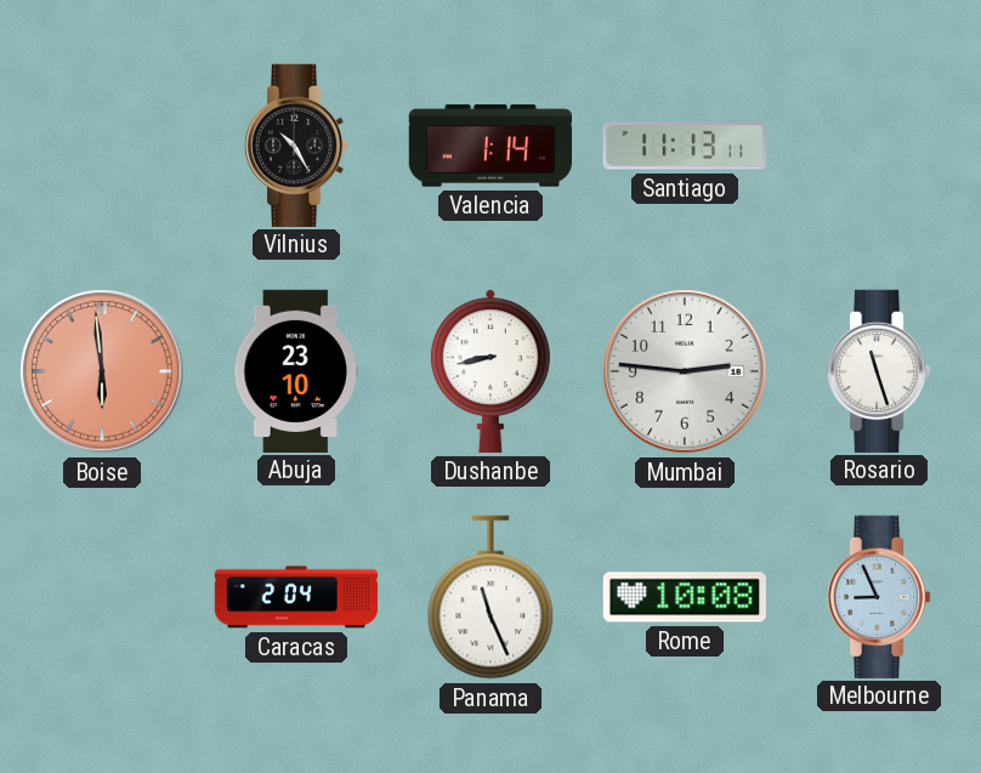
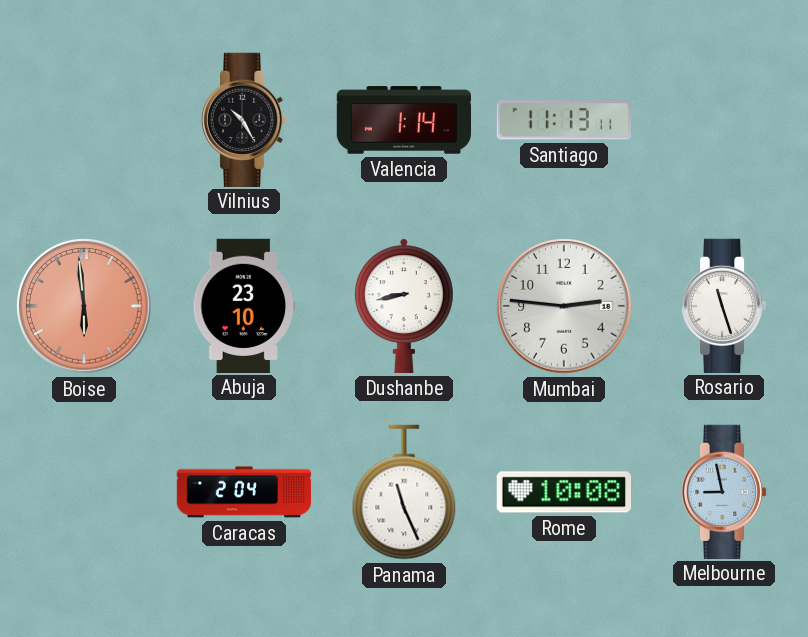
Melbourne: 8:56 -> 8:58
